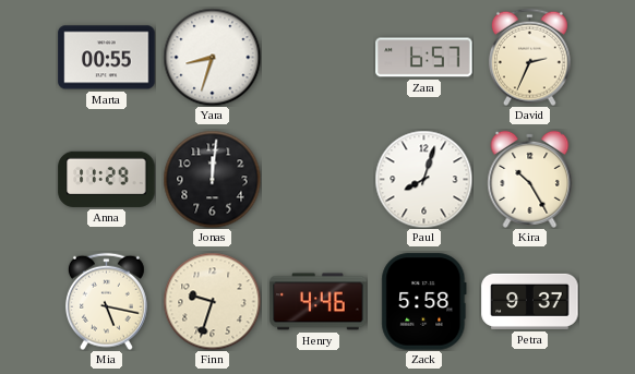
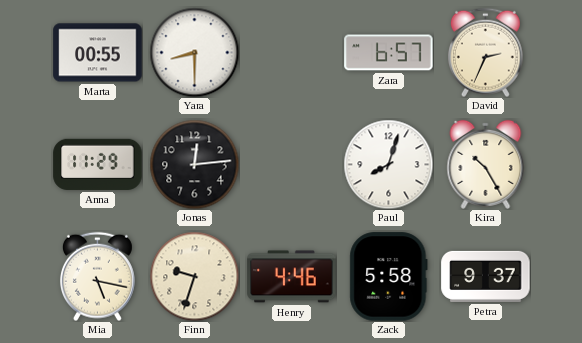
Yara: 8:33 -> 8:30
Jonas: 12:01 -> 12:14
